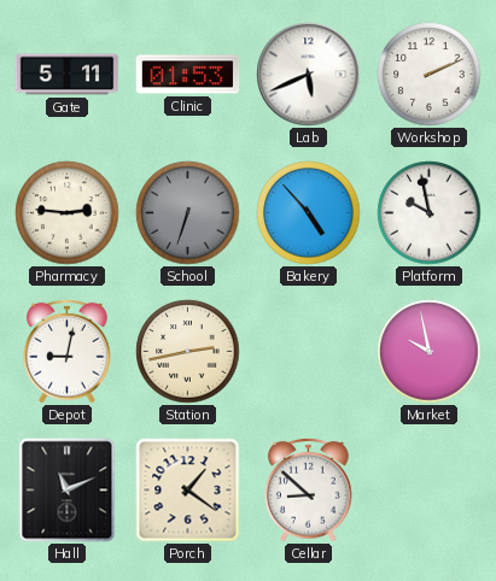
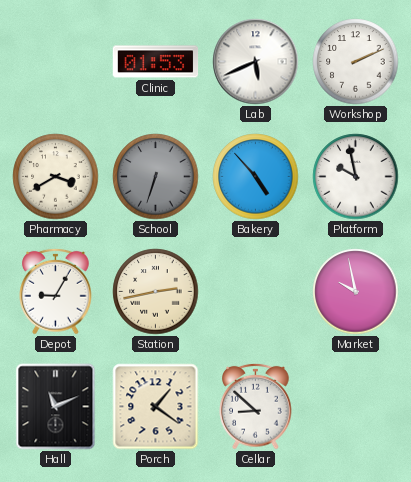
Gate: 5:11 -> none
Pharmacy: 2:46 -> 3:40
Depot: 9:02 -> 9:05
